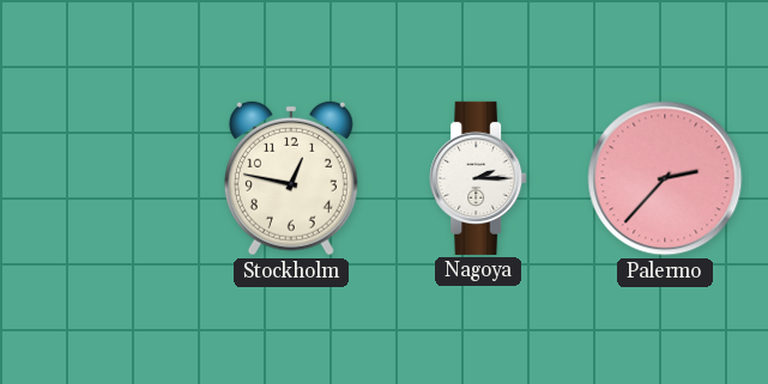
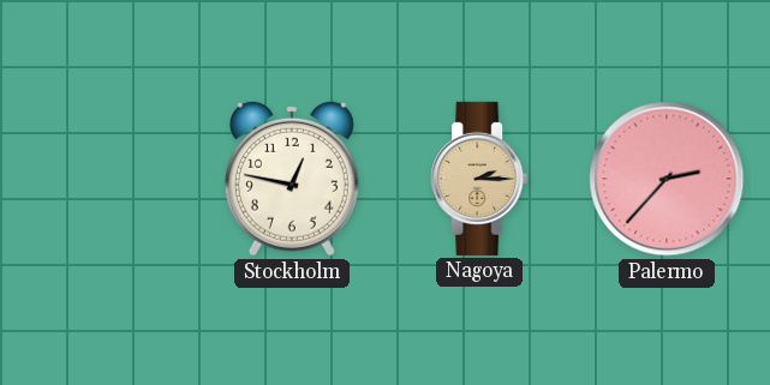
Nagoya dial: white -> champagne
